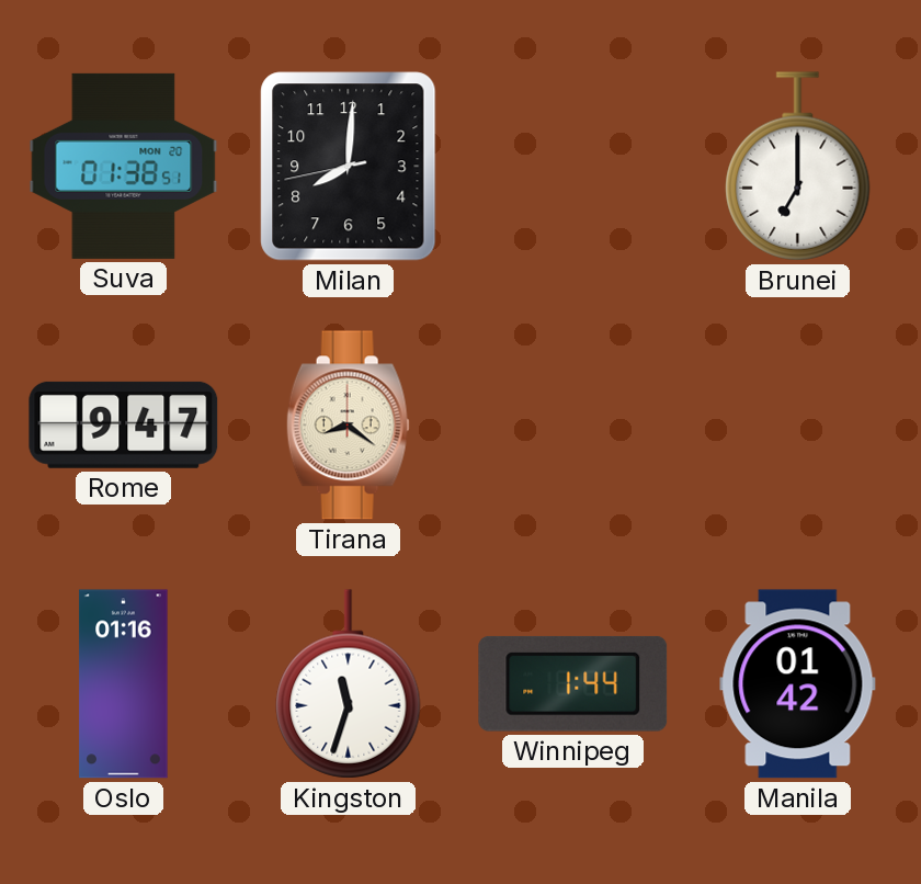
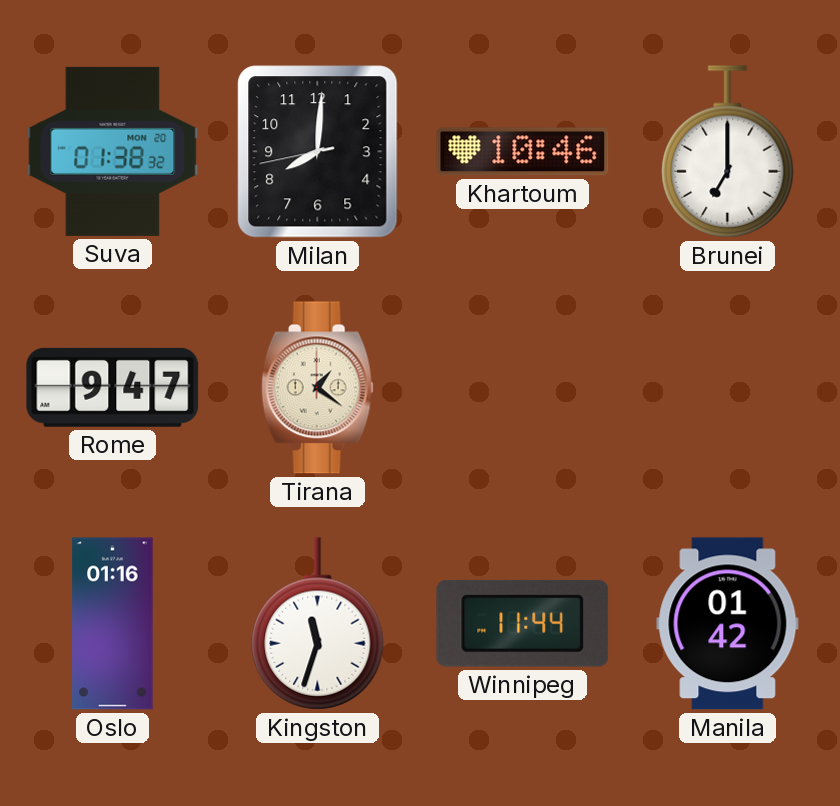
Suva: 01:38:51 -> 01:38:32
Khartoum: none -> 10:46
Tirana: 8:21 -> 1:21
Winnipeg: 1:44 -> 11:44
